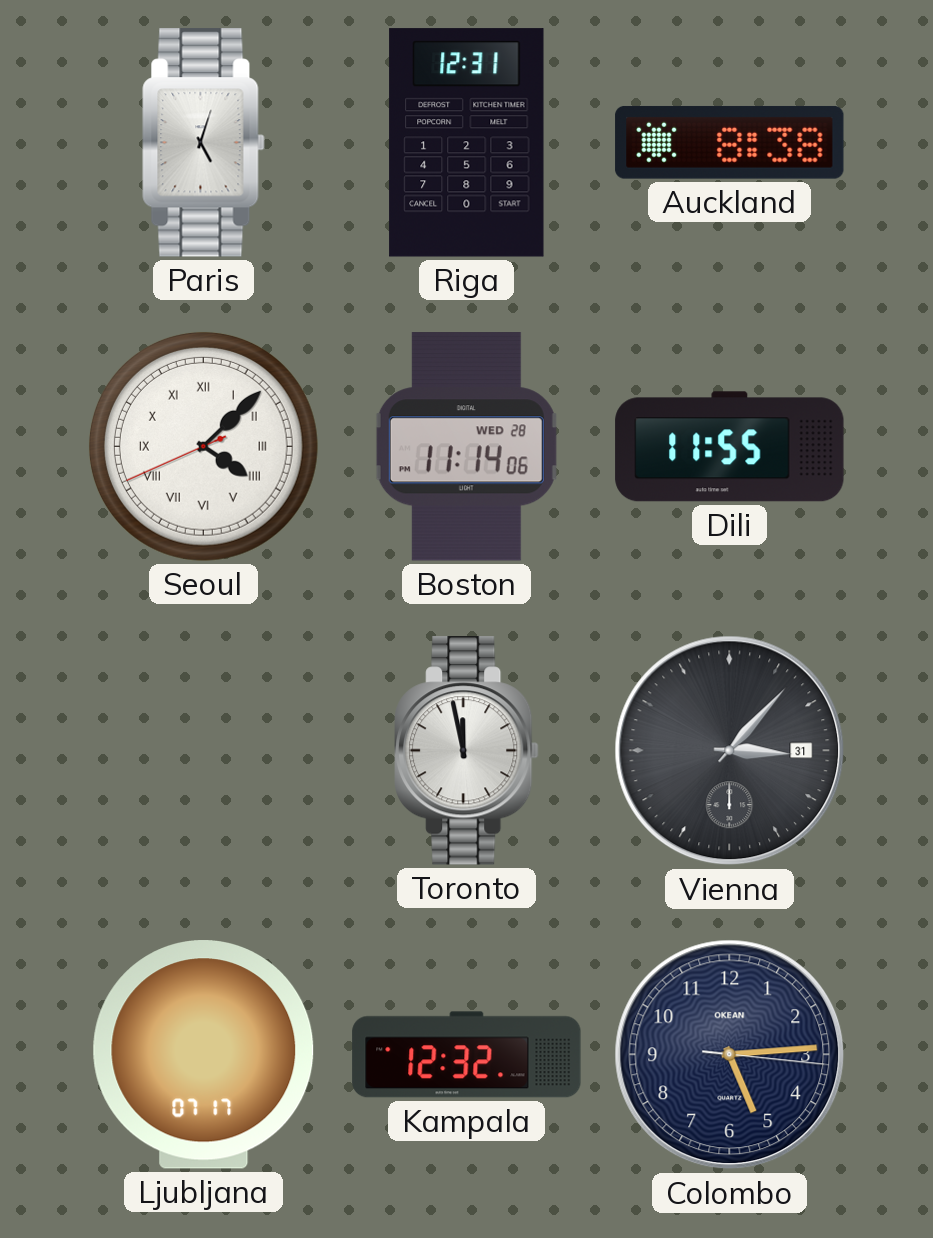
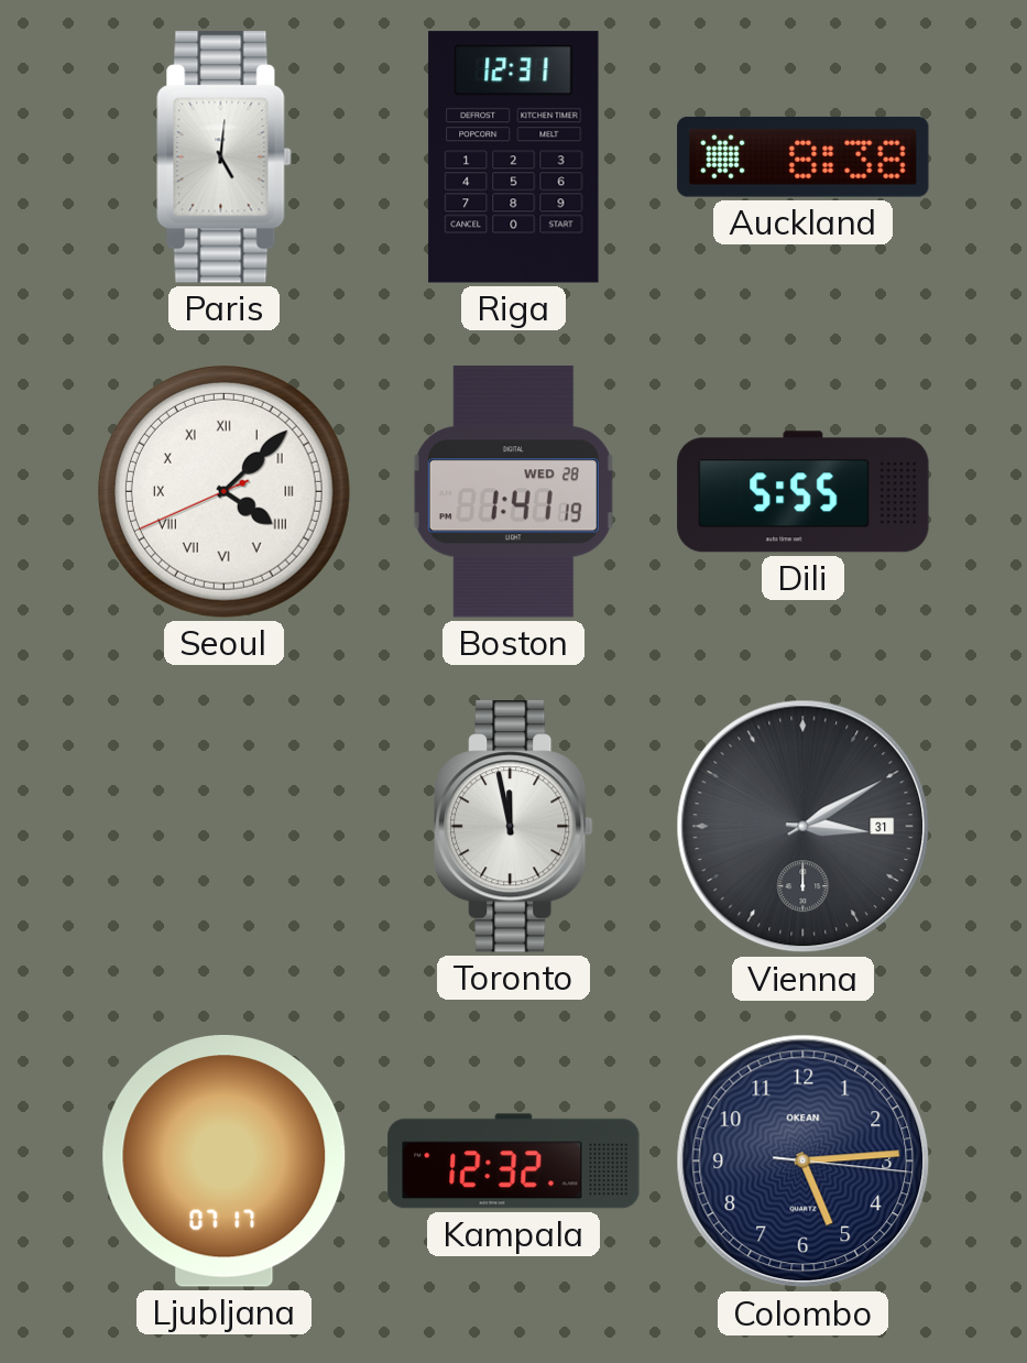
Paris: 5:03 -> 5:01
Boston: 11:14 -> 1:41
Dili: 11:55 -> 5:55
Vienna: 3:07 -> 3:10
